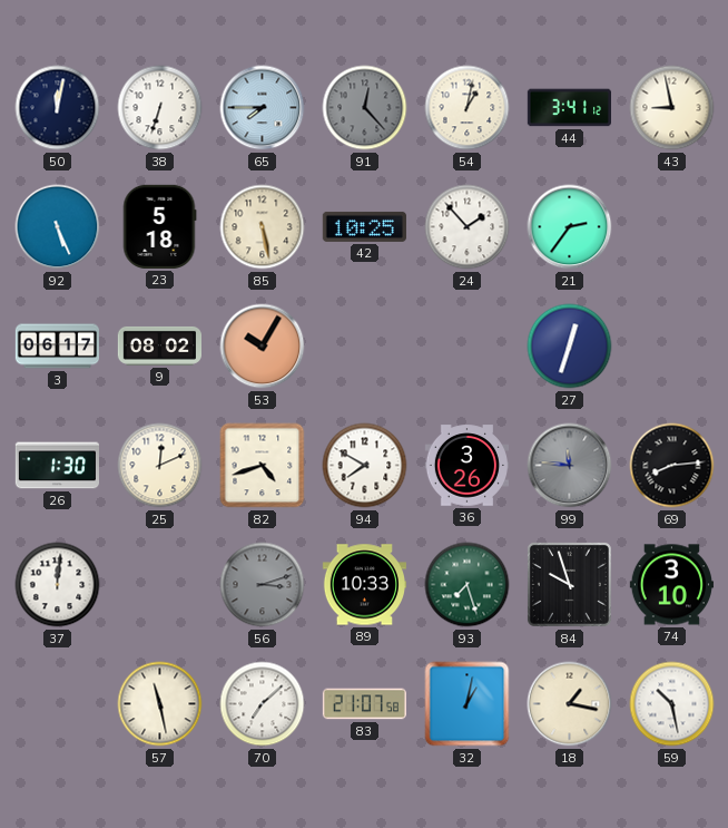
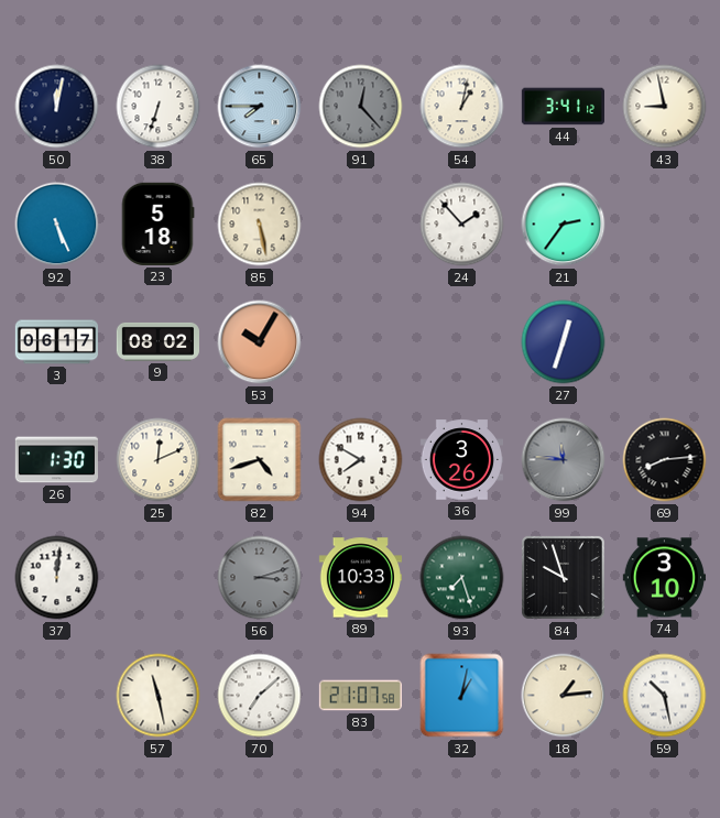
42: 10:25 -> none
18: 1:17 -> 1:14
